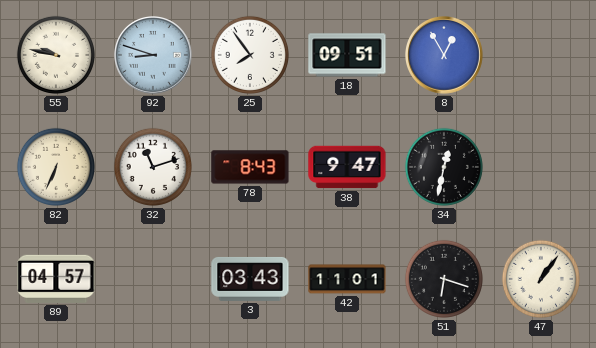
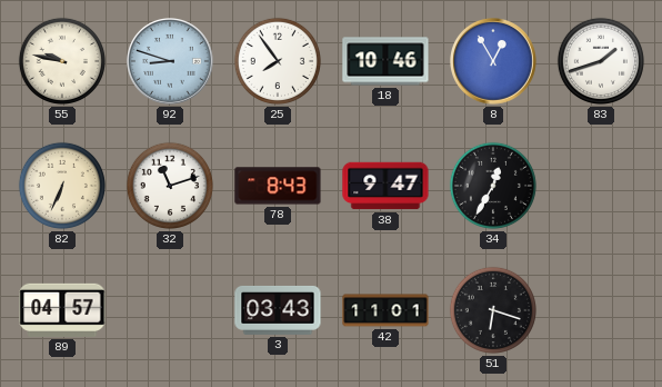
18: 09:51 -> 10:46
83: none -> 1:42
34: 12:32 -> 12:35
47: 1:06 -> none
